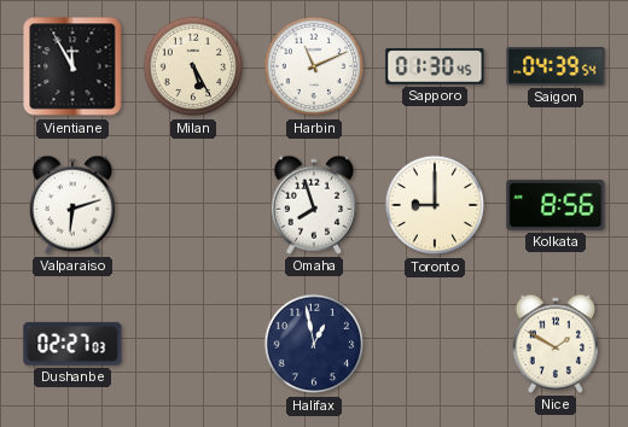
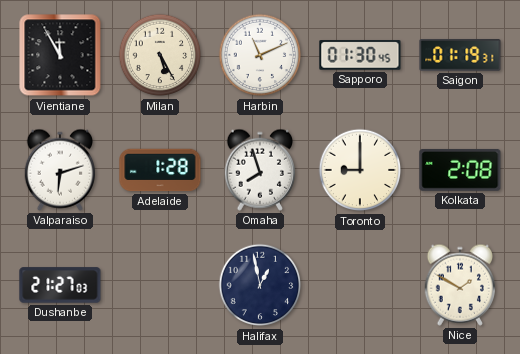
Saigon: 04:39 -> 01:19
Adelaide: none -> 1:28
Kolkata: 8:56 -> 2:08
Dushanbe: 02:27 -> 21:27
